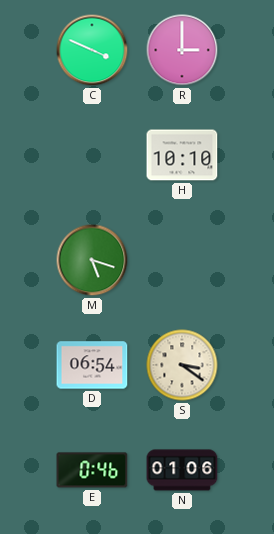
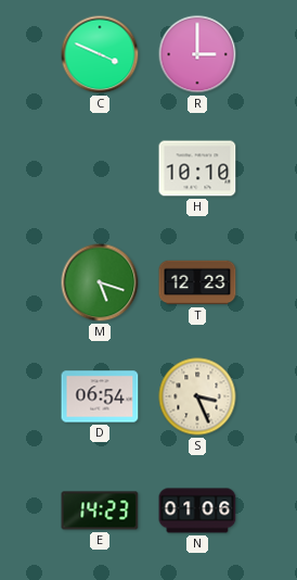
T: none -> 12:23
S: 3:21 -> 3:26
E: 0:46 -> 14:23
